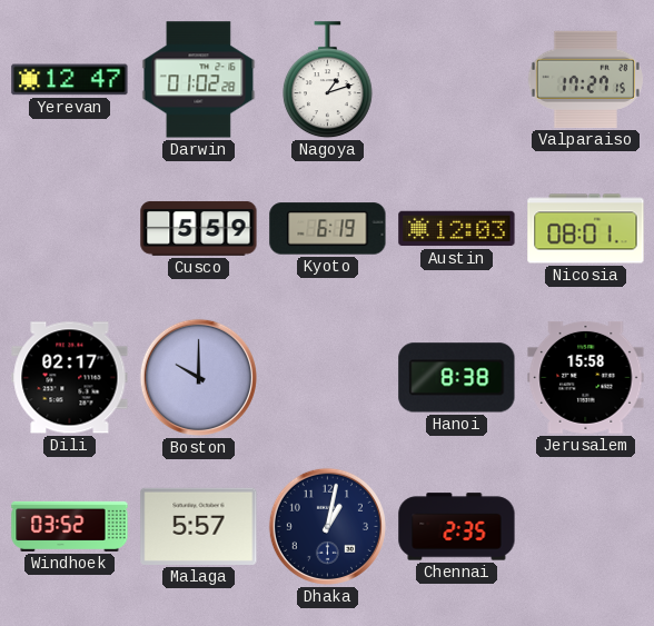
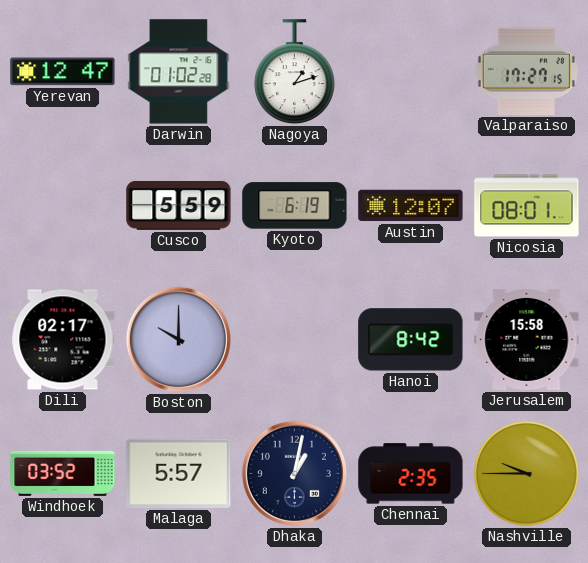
Austin: 12:03 -> 12:07
Hanoi: 8:38 -> 8:42
Nashville: none -> 9:45
